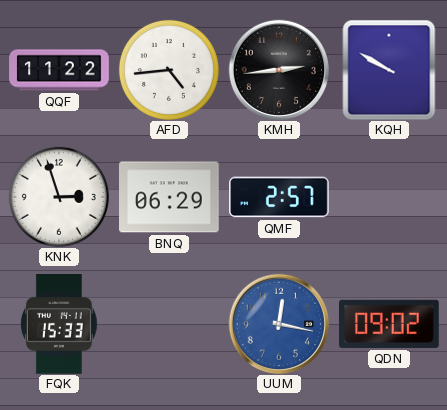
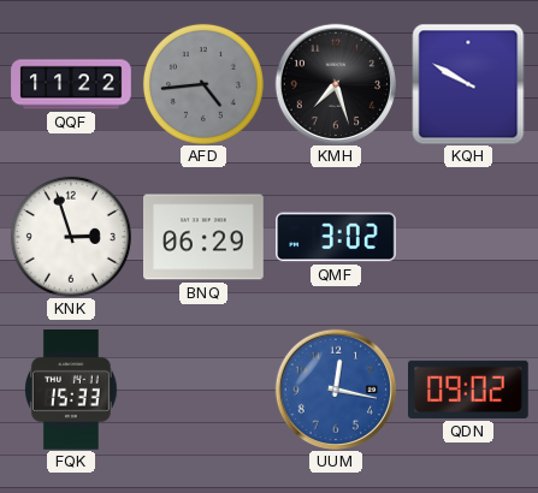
AFD dial: white -> grey
KMH: 2:44 -> 7:27
QMF: 2:57 -> 3:02
